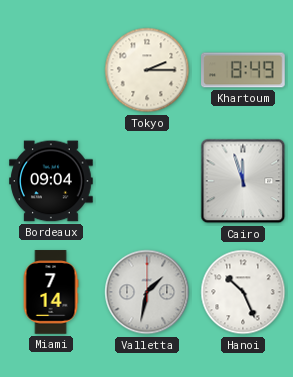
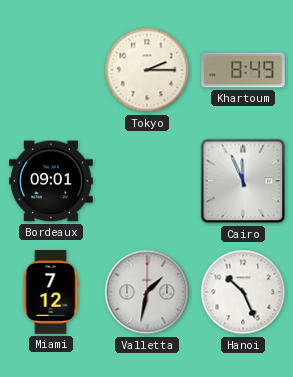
Bordeaux: 09:04 -> 09:01
Cairo: 11:57 -> 11:56
Miami: 7:14 -> 7:12
